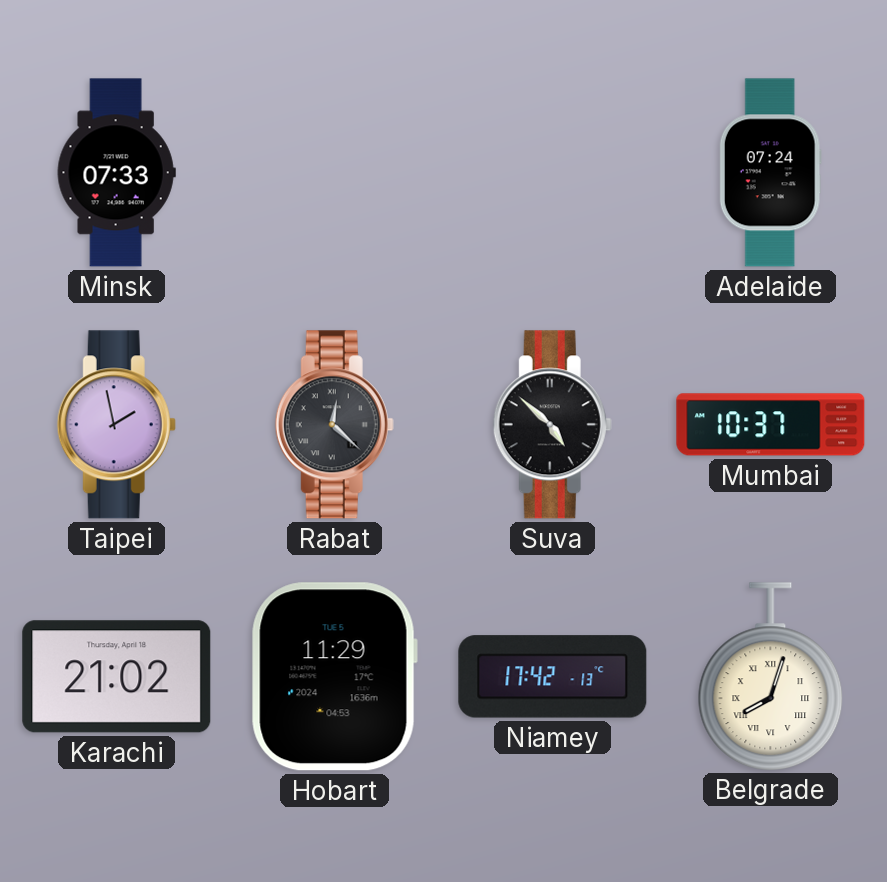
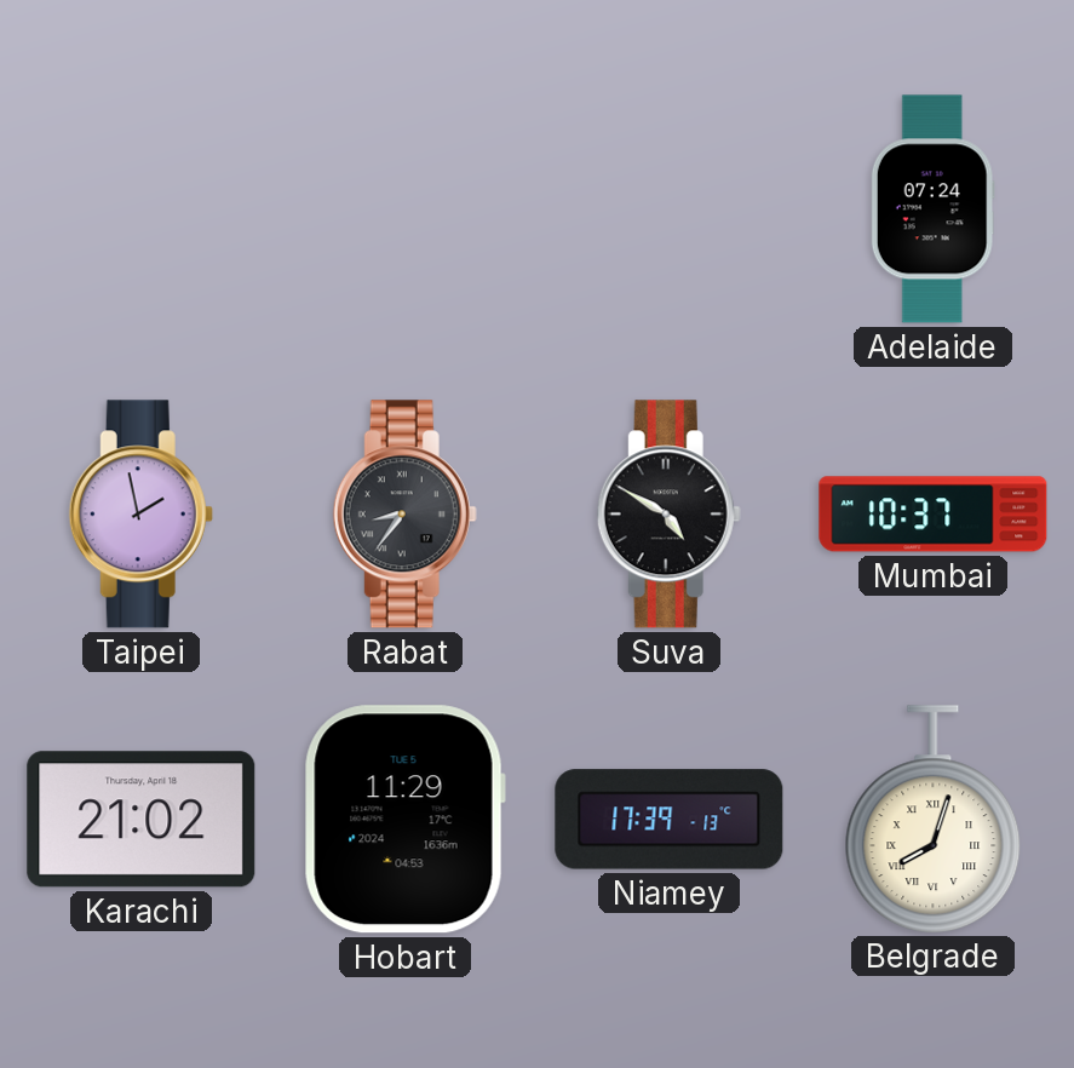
Minsk: 07:33 -> none
Rabat: 12:22 -> 8:36
Suva: 4:52 -> 4:50
Niamey: 17:42 -> 17:39
